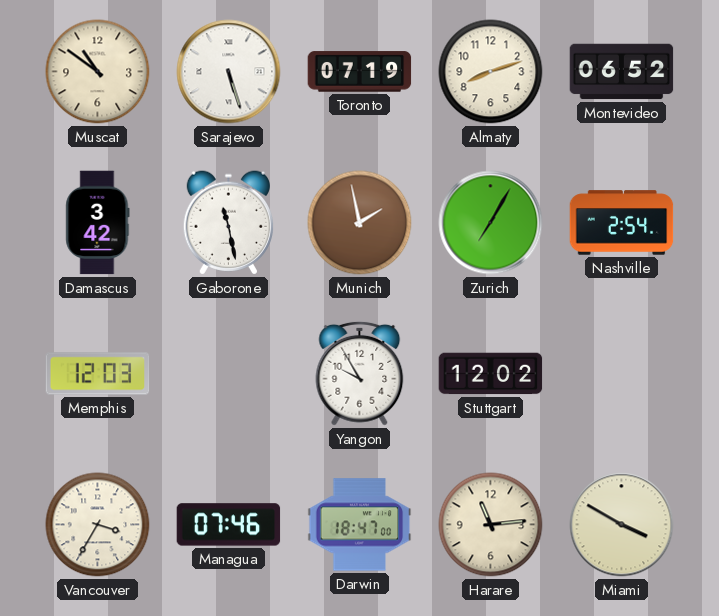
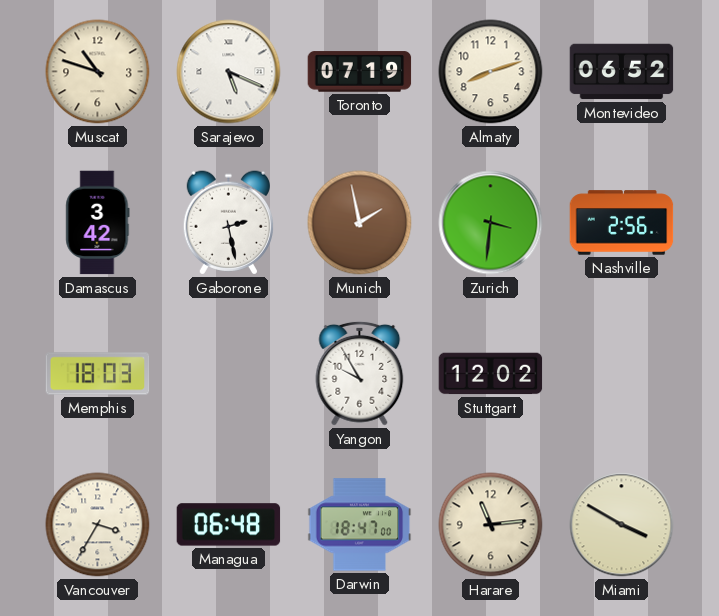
Muscat: 10:51 -> 10:48
Sarajevo: 5:27 -> 5:19
Gaborone: 11:28 -> 2:28
Zurich: 7:05 -> 3:31
Nashville: 2:54 -> 2:56
Memphis: 12:03 -> 18:03
Managua: 07:46 -> 06:48
